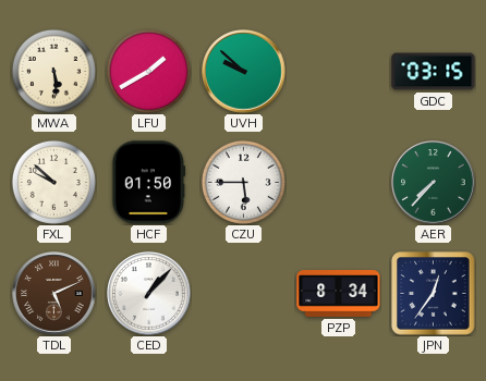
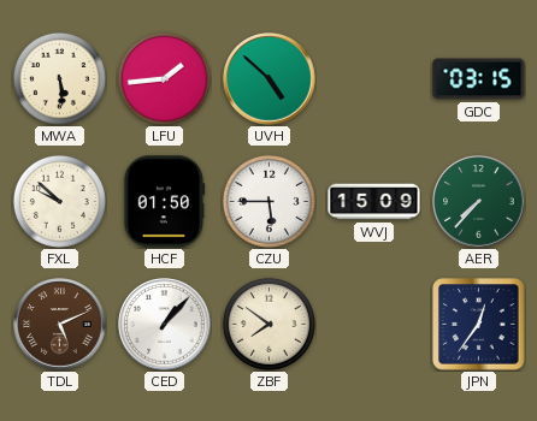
LFU: 1:40 -> 1:44
UVH: 9:52 -> 4:52
WVJ: none -> 15:09
ZBF: none -> 7:51
PZP: 8:34 -> none
